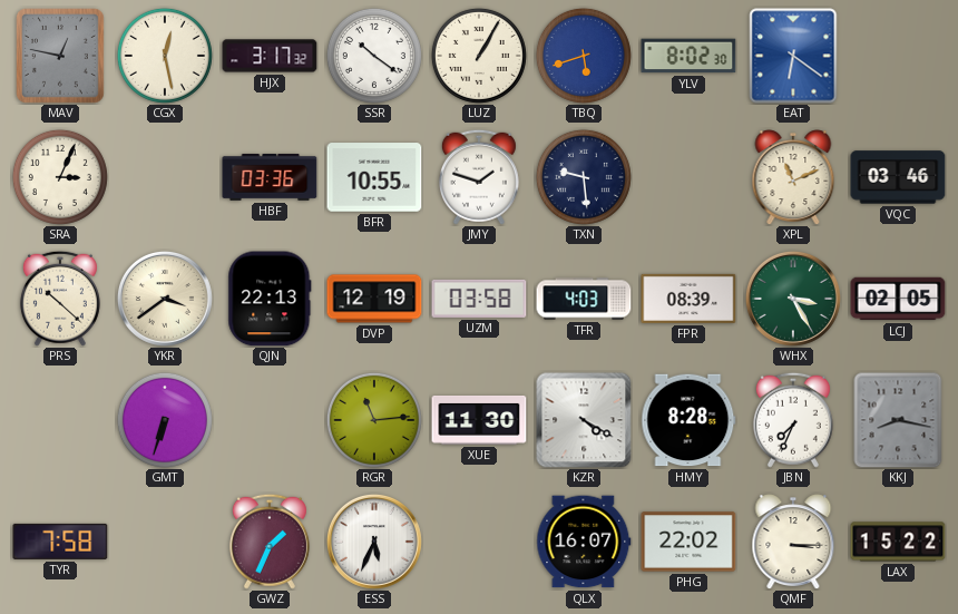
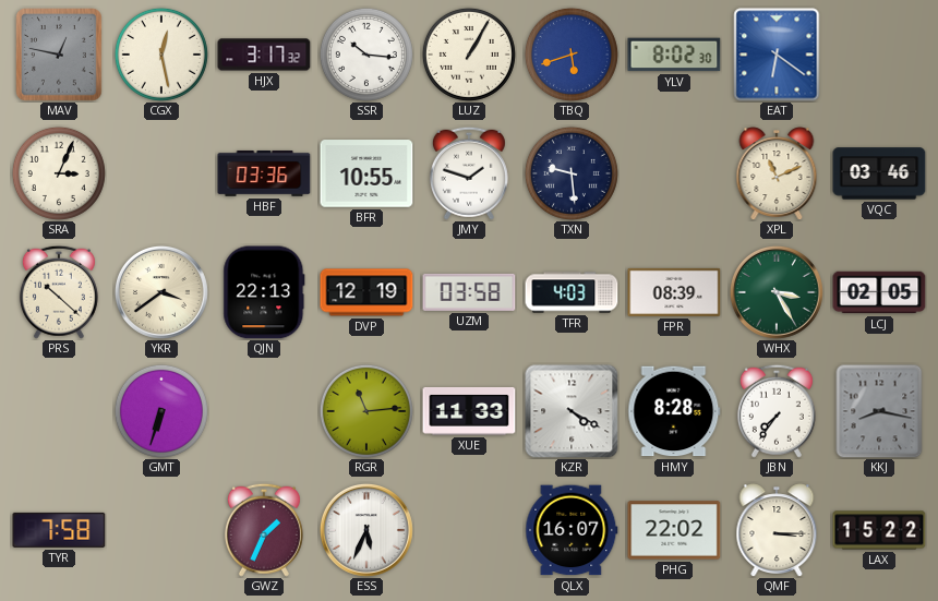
SSR: 10:21 -> 10:16
XUE: 11:30 -> 11:33
JBN: 7:34 -> 7:36
